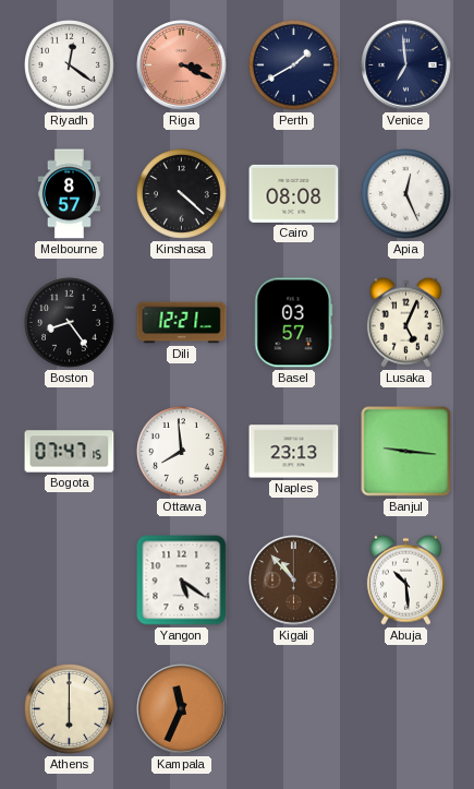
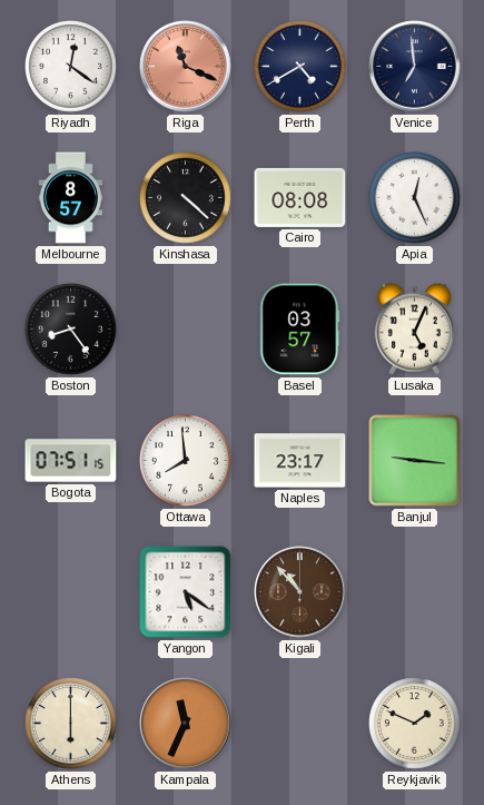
Riga: 3:19 -> 11:19
Perth: 1:40 -> 4:40
Dili: 12:21 -> none
Bogota: 07:47 -> 07:51
Naples: 23:13 -> 23:17
Abuja: 10:29 -> none
Reykjavik: none -> 1:49
